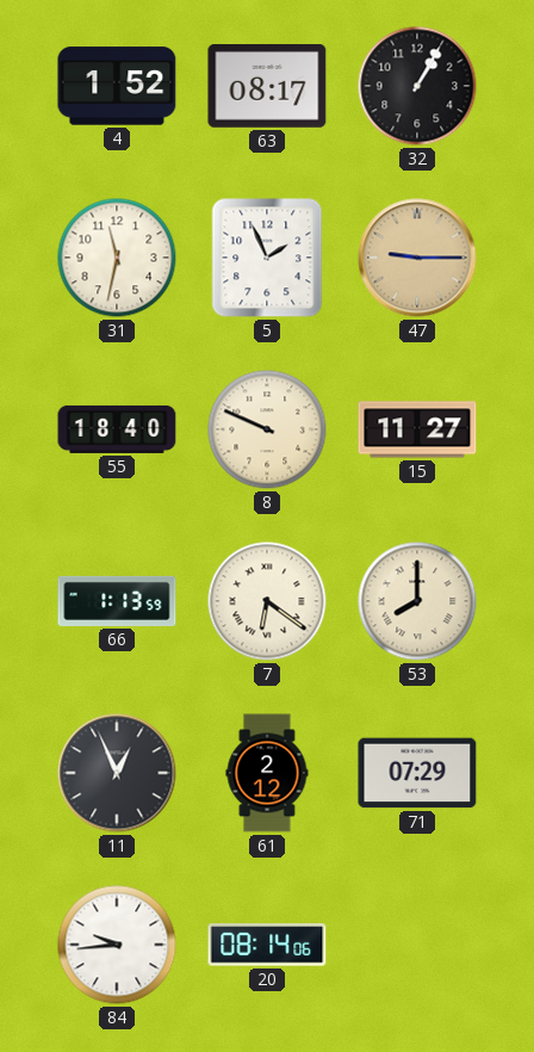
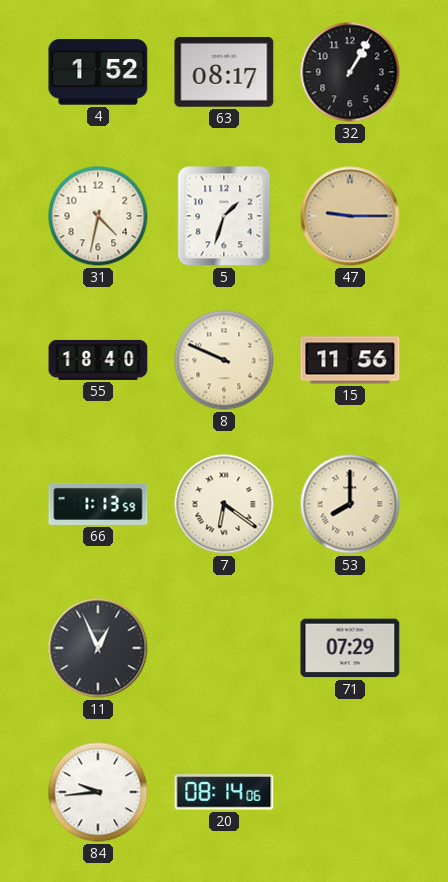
31: 11:32 -> 4:32
5: 1:56 -> 1:33
15: 11:27 -> 11:56
61: 2:12 -> none
